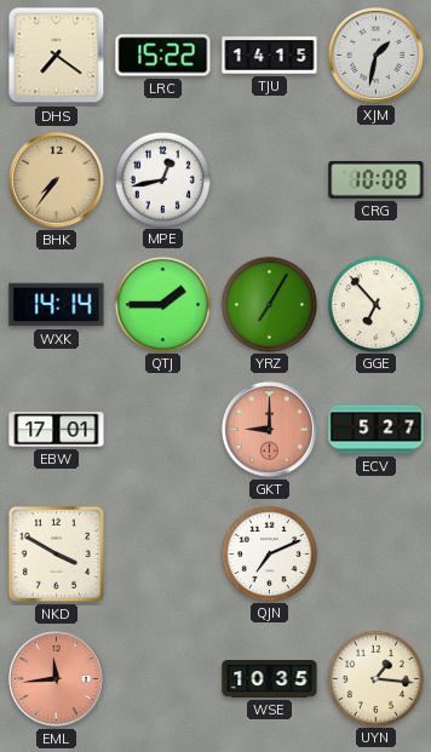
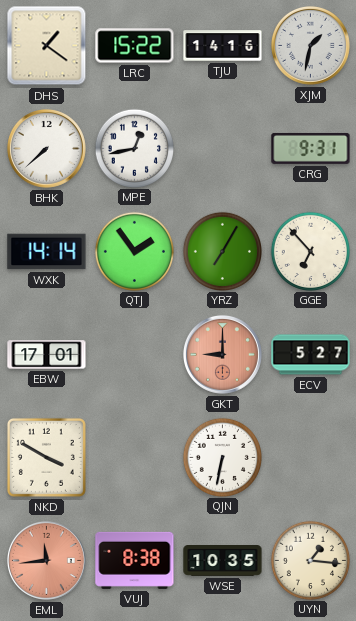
DHS: 7:21 -> 1:21
TJU: 14:15 -> 14:16
BHK: 7:36 -> 7:38
BHK dial: champagne -> white
CRG: 10:08 -> 9:31
QTJ: 1:45 -> 1:54
QJN: 7:11 -> 6:32
VUJ: none -> 8:38
